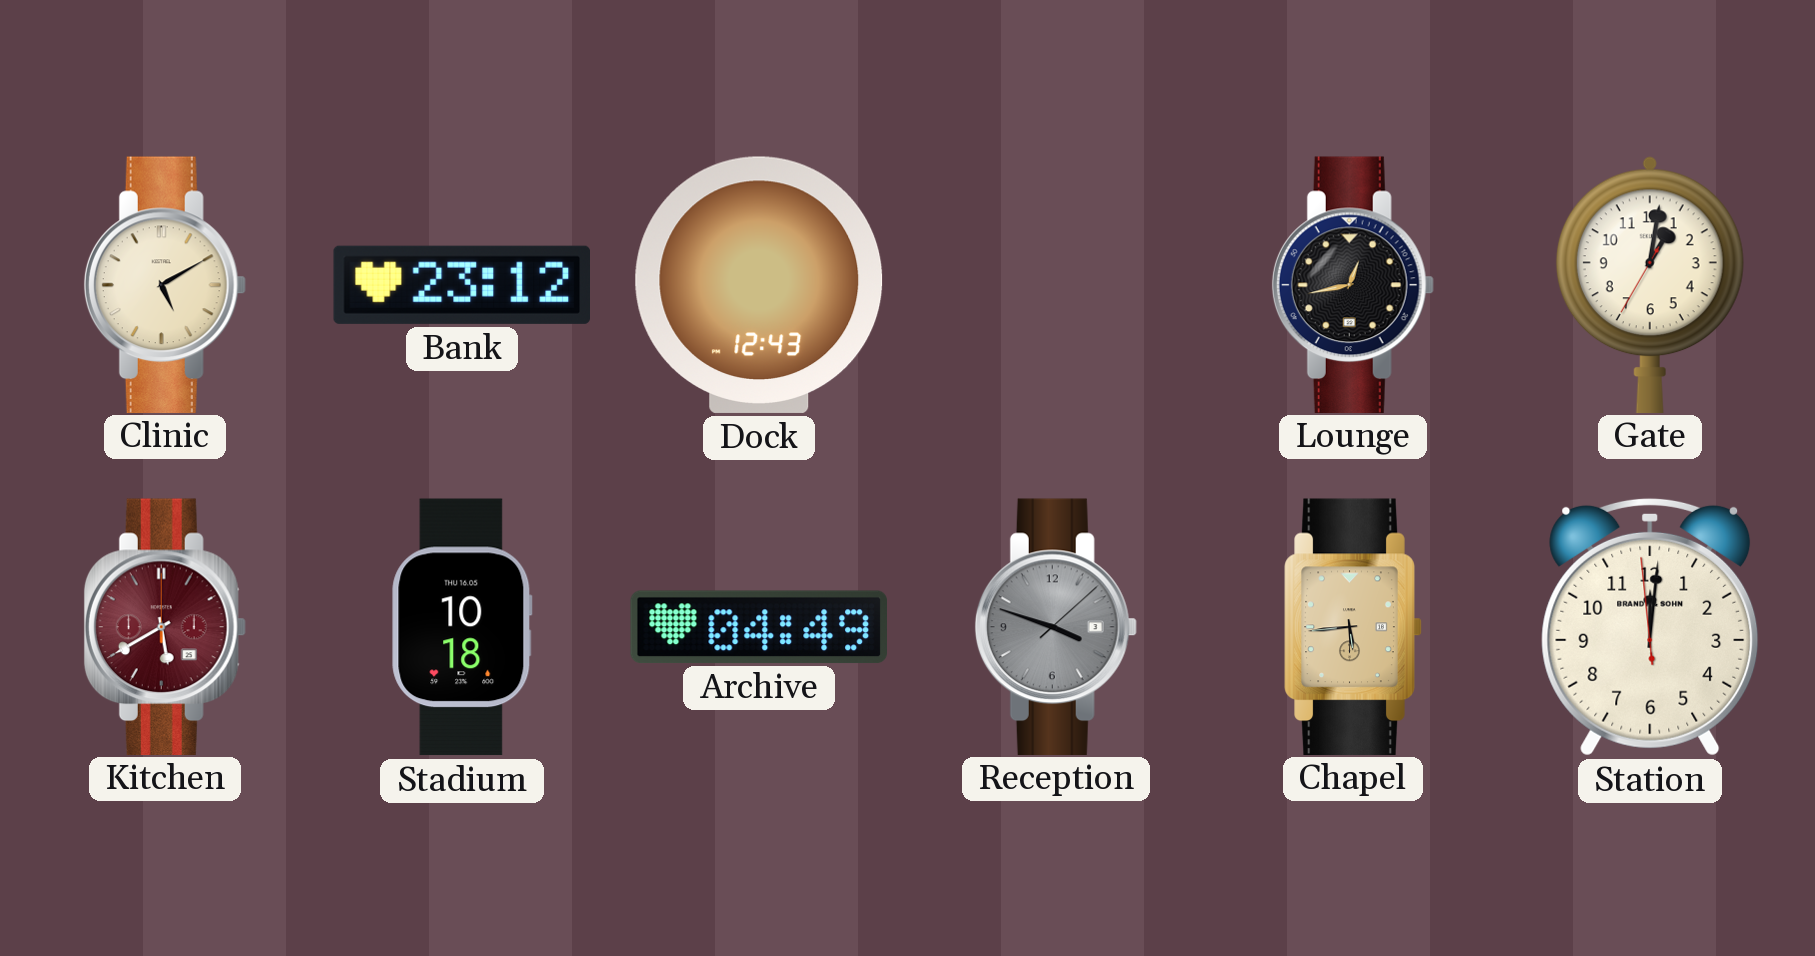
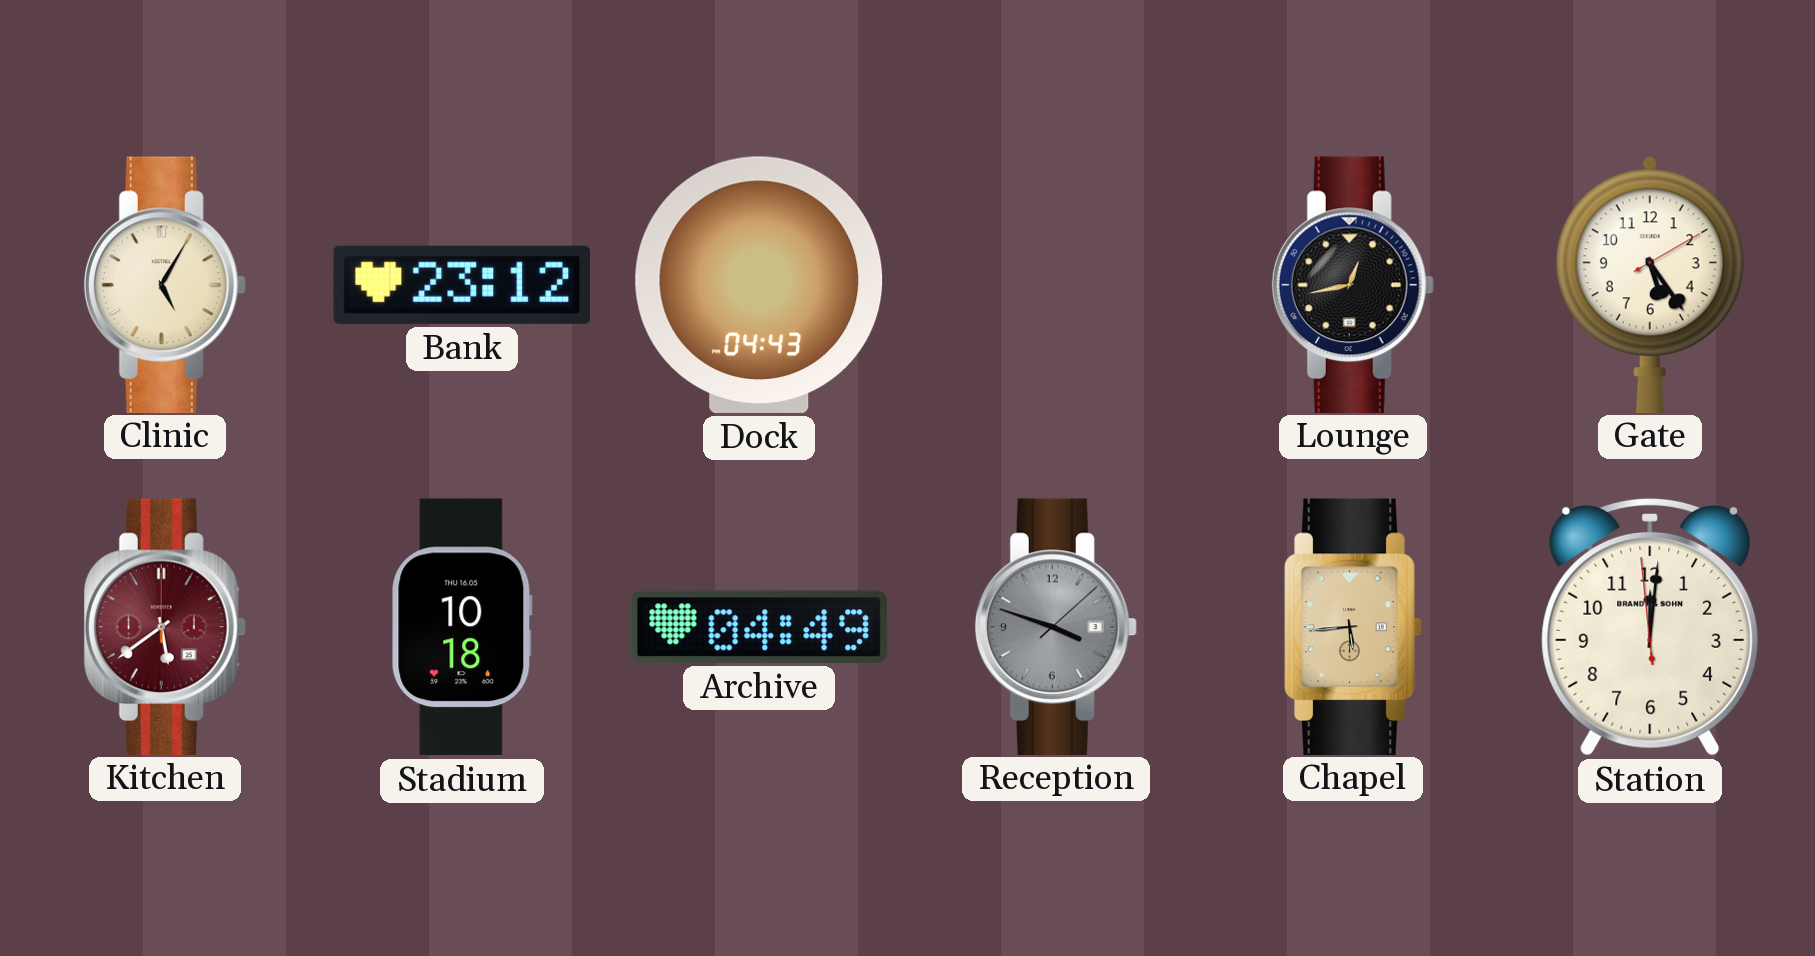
Clinic: 5:10 -> 5:05
Dock: 12:43 -> 04:43
Gate: 1:01 -> 5:24
Kitchen: 5:40 -> 5:39
